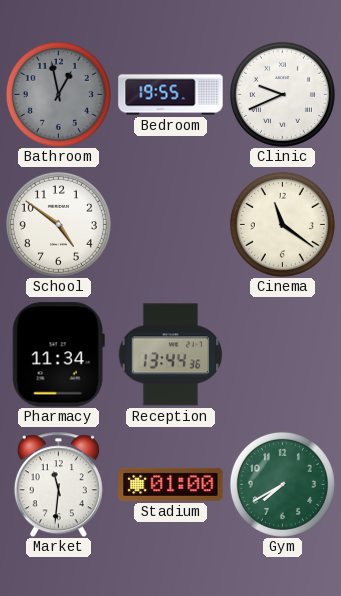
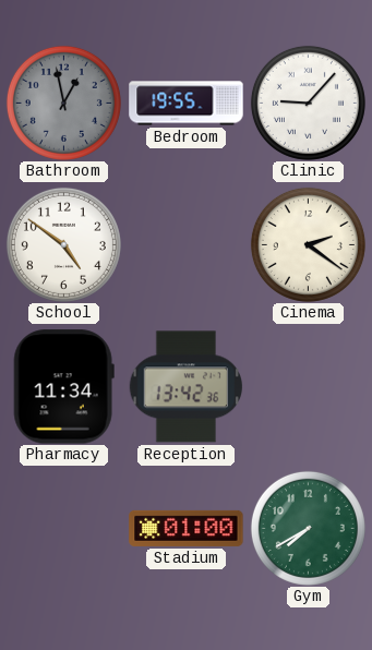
Clinic: 9:41 -> 9:07
Cinema: 11:21 -> 2:21
Reception: 13:44 -> 13:42
Market: 11:31 -> none
